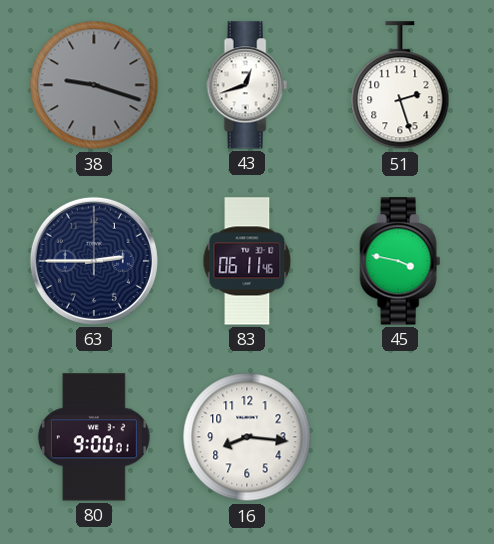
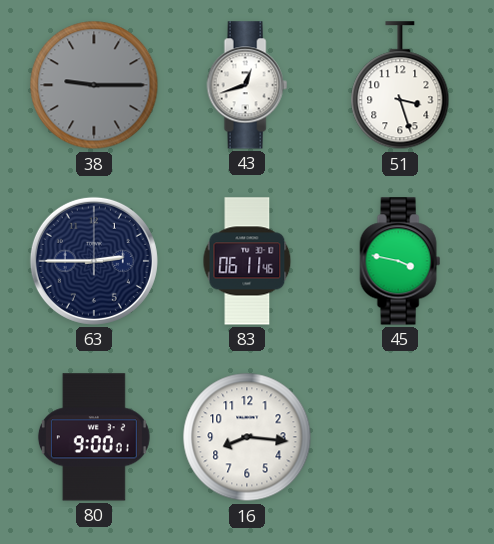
38: 9:18 -> 9:15
51: 2:27 -> 3:27
